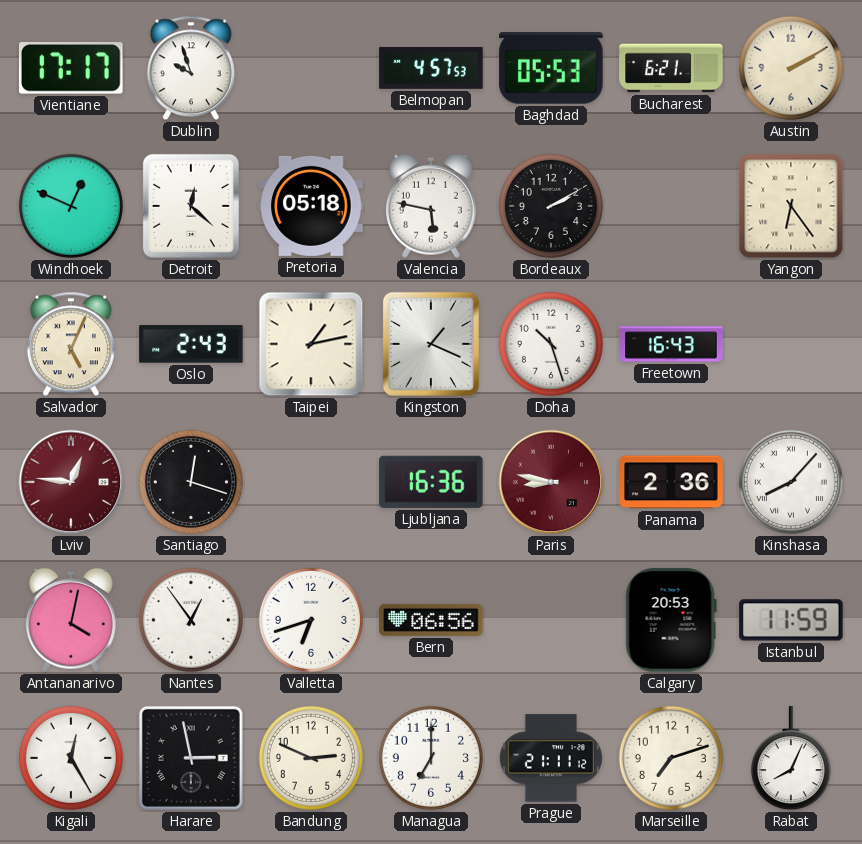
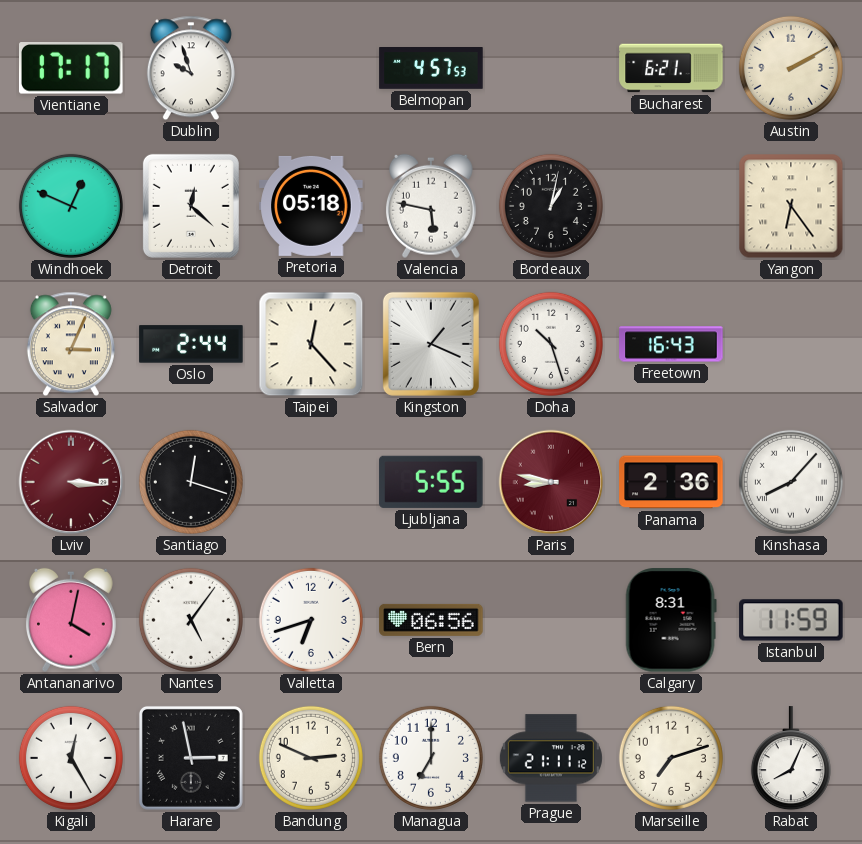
Baghdad: 05:53 -> none
Bordeaux: 2:10 -> 1:02
Salvador: 5:04 -> 3:04
Oslo: 2:43 -> 2:44
Taipei: 1:13 -> 12:23
Lviv: 12:46 -> 3:16
Ljubljana: 16:36 -> 5:55
Nantes: 12:54 -> 5:06
Calgary: 20:53 -> 8:31
